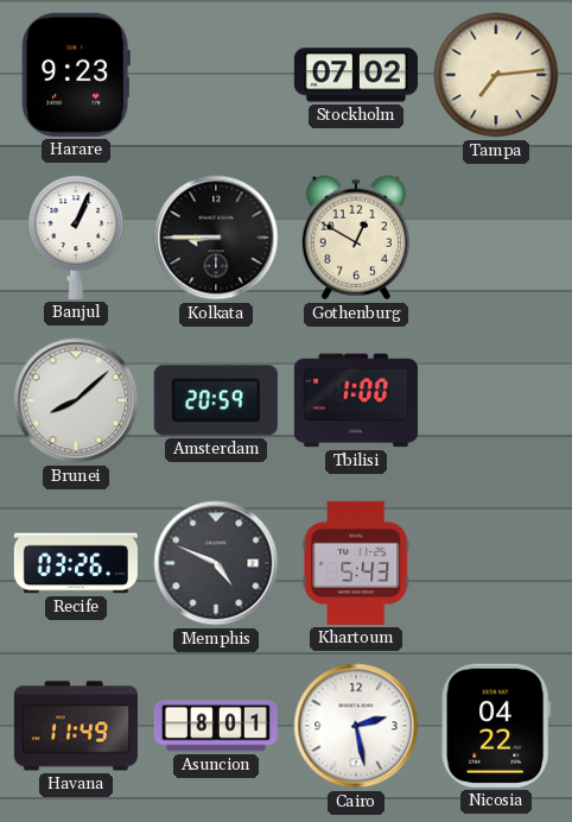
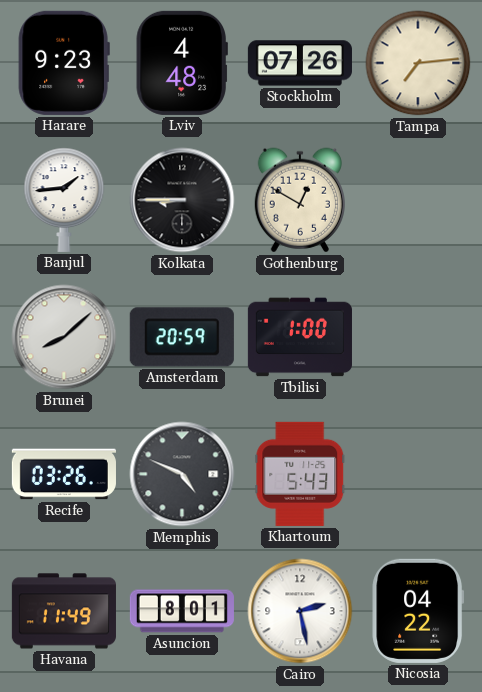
Lviv: none -> 4:48
Stockholm: 07:02 -> 07:26
Banjul: 1:04 -> 1:44
